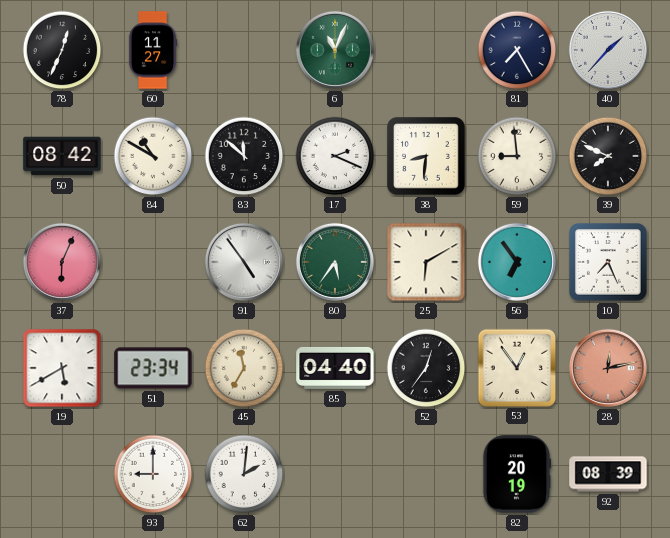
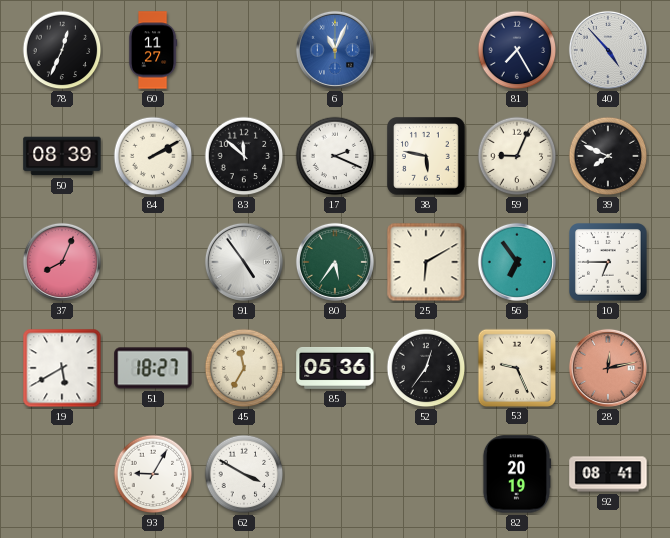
6 dial: green -> blue
40: 1:37 -> 4:53
50: 08:42 -> 08:39
84: 10:50 -> 2:10
38: 8:31 -> 5:47
59: 8:59 -> 9:04
37: 6:04 -> 8:04
10: 7:26 -> 6:45
51: 23:34 -> 18:27
85: 04:40 -> 05:36
53: 12:54 -> 9:26
93: 9:00 -> 9:05
62: 2:01 -> 3:50
92: 08:39 -> 08:41
